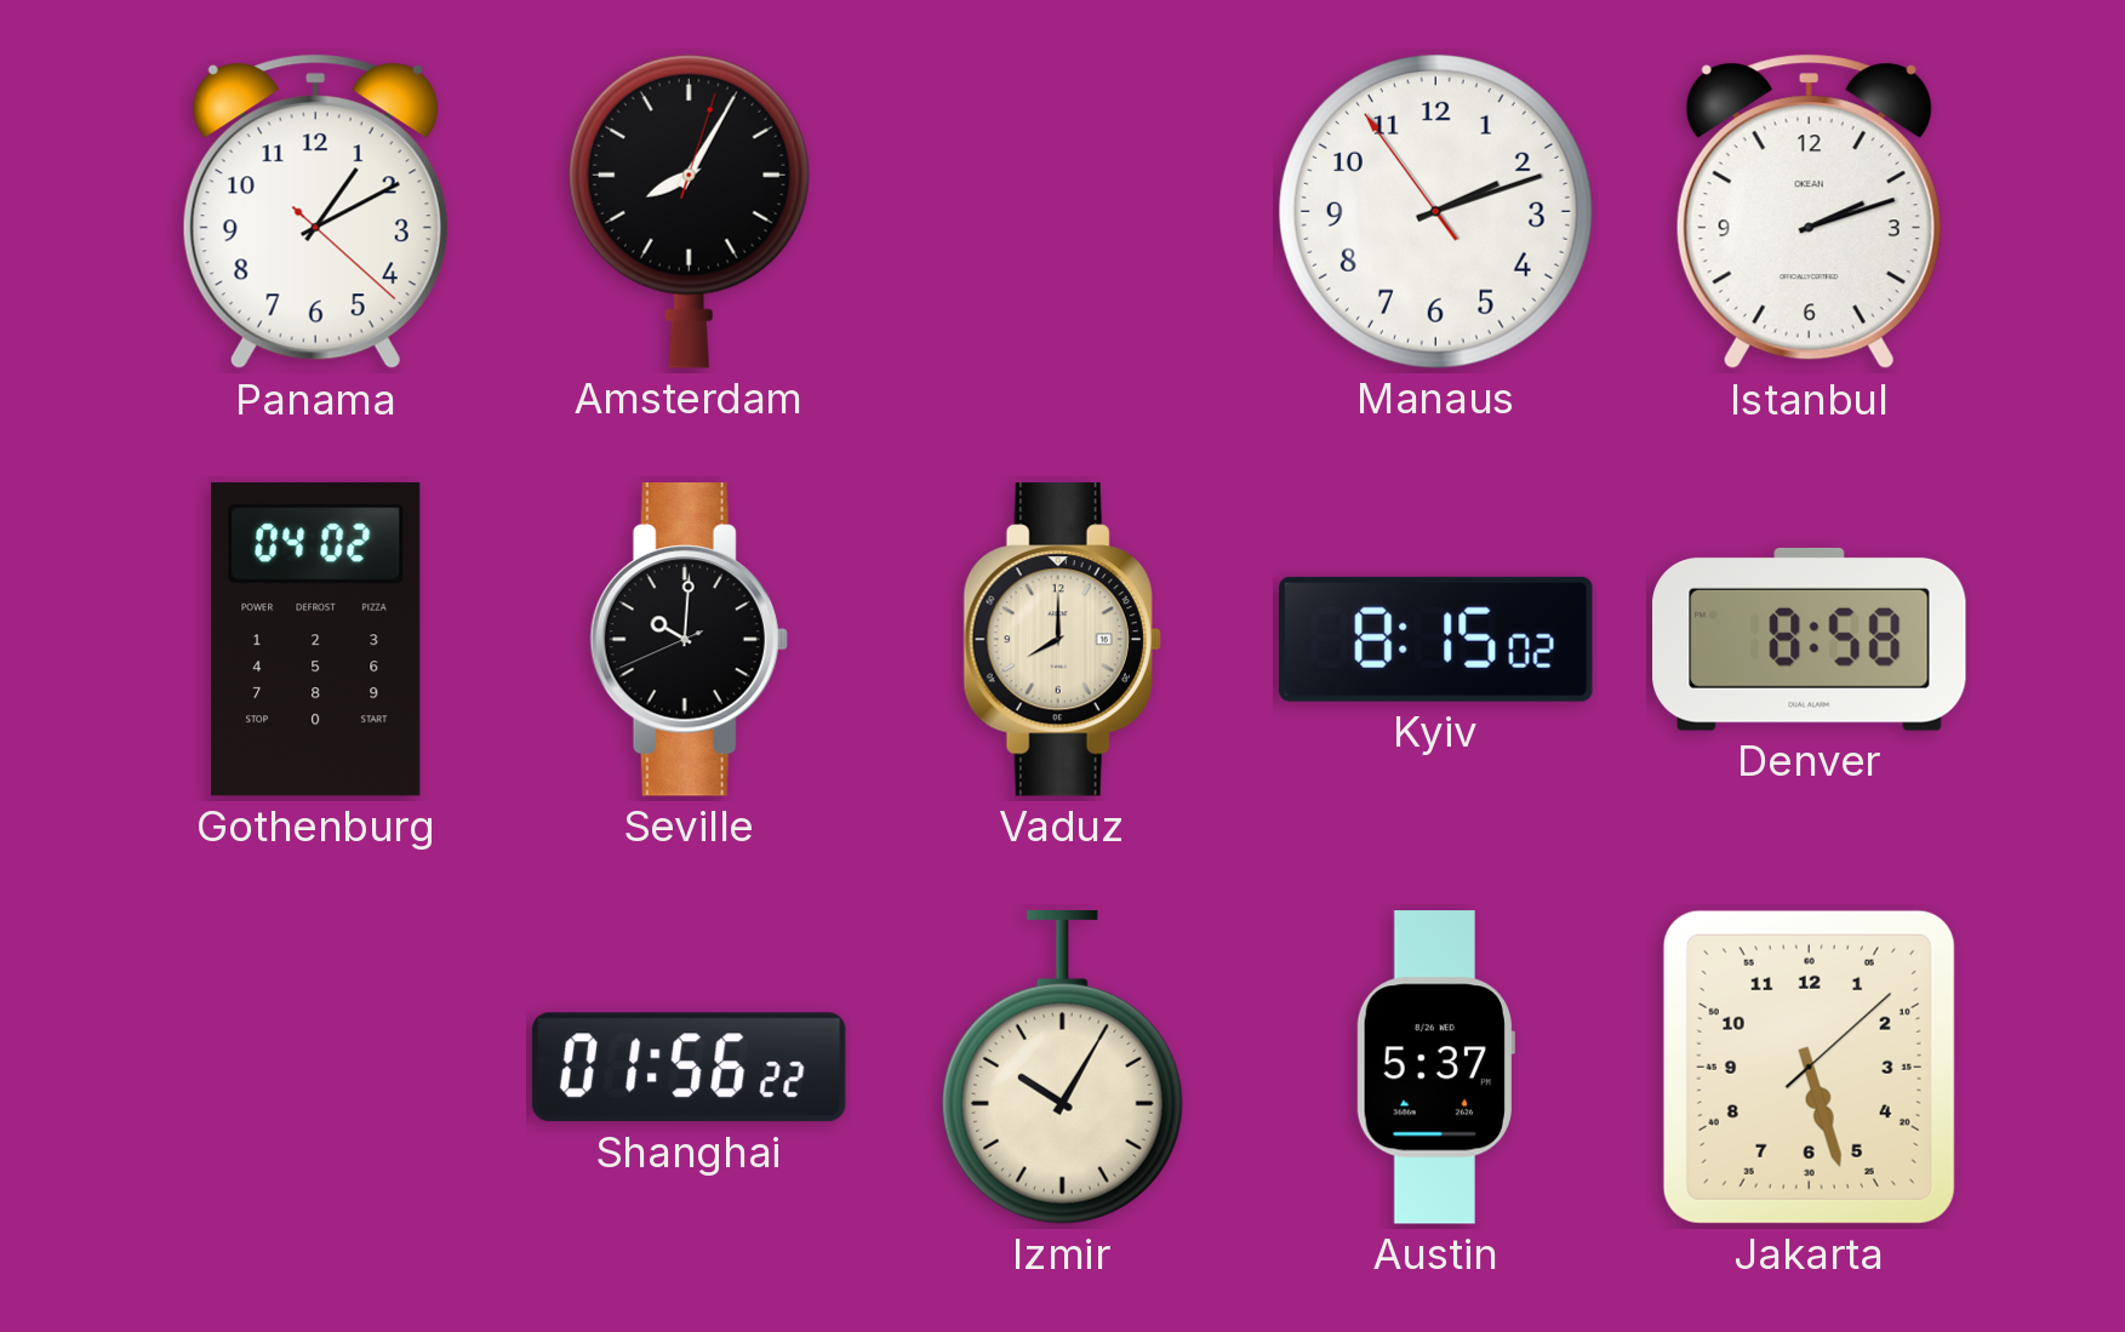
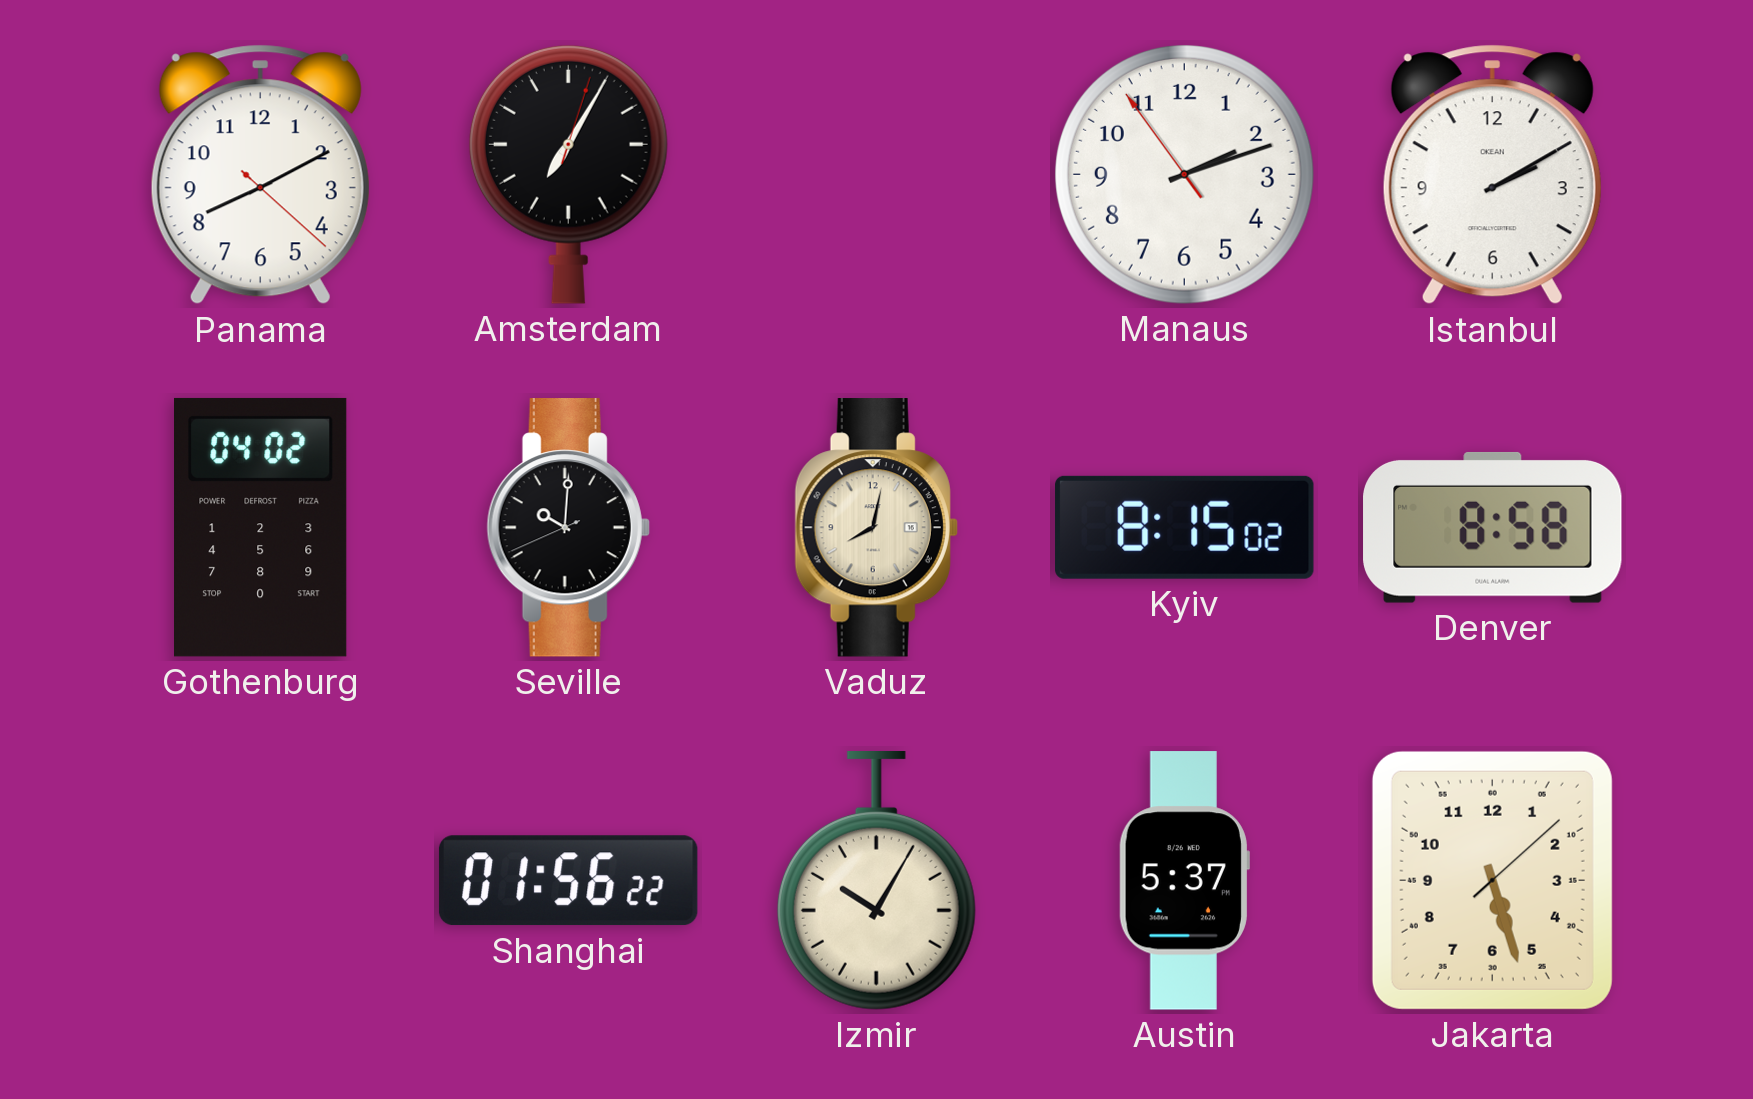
Panama: 1:10 -> 8:10
Amsterdam: 8:05 -> 7:05
Istanbul: 2:12 -> 2:10
Vaduz: 8:00 -> 8:02
